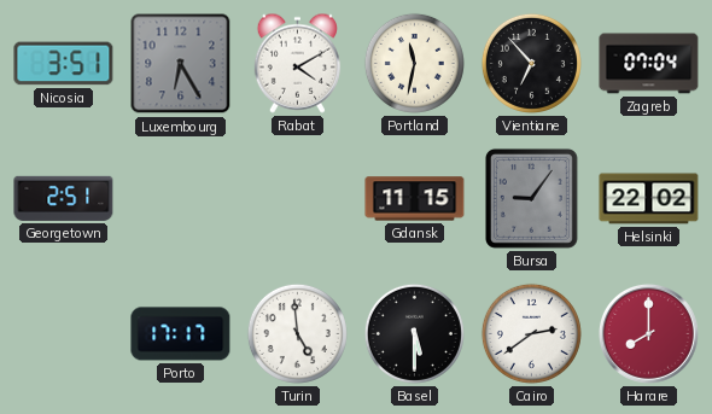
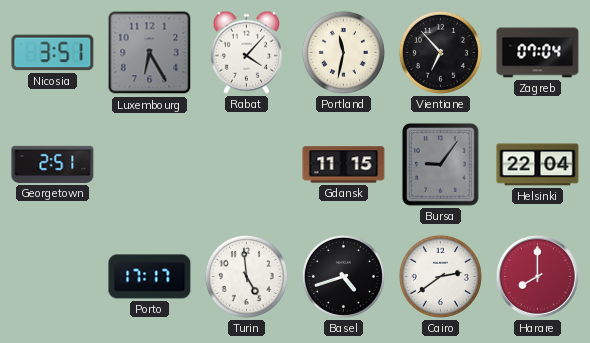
Rabat: 4:10 -> 4:07
Helsinki: 22:02 -> 22:04
Basel: 5:30 -> 4:42
